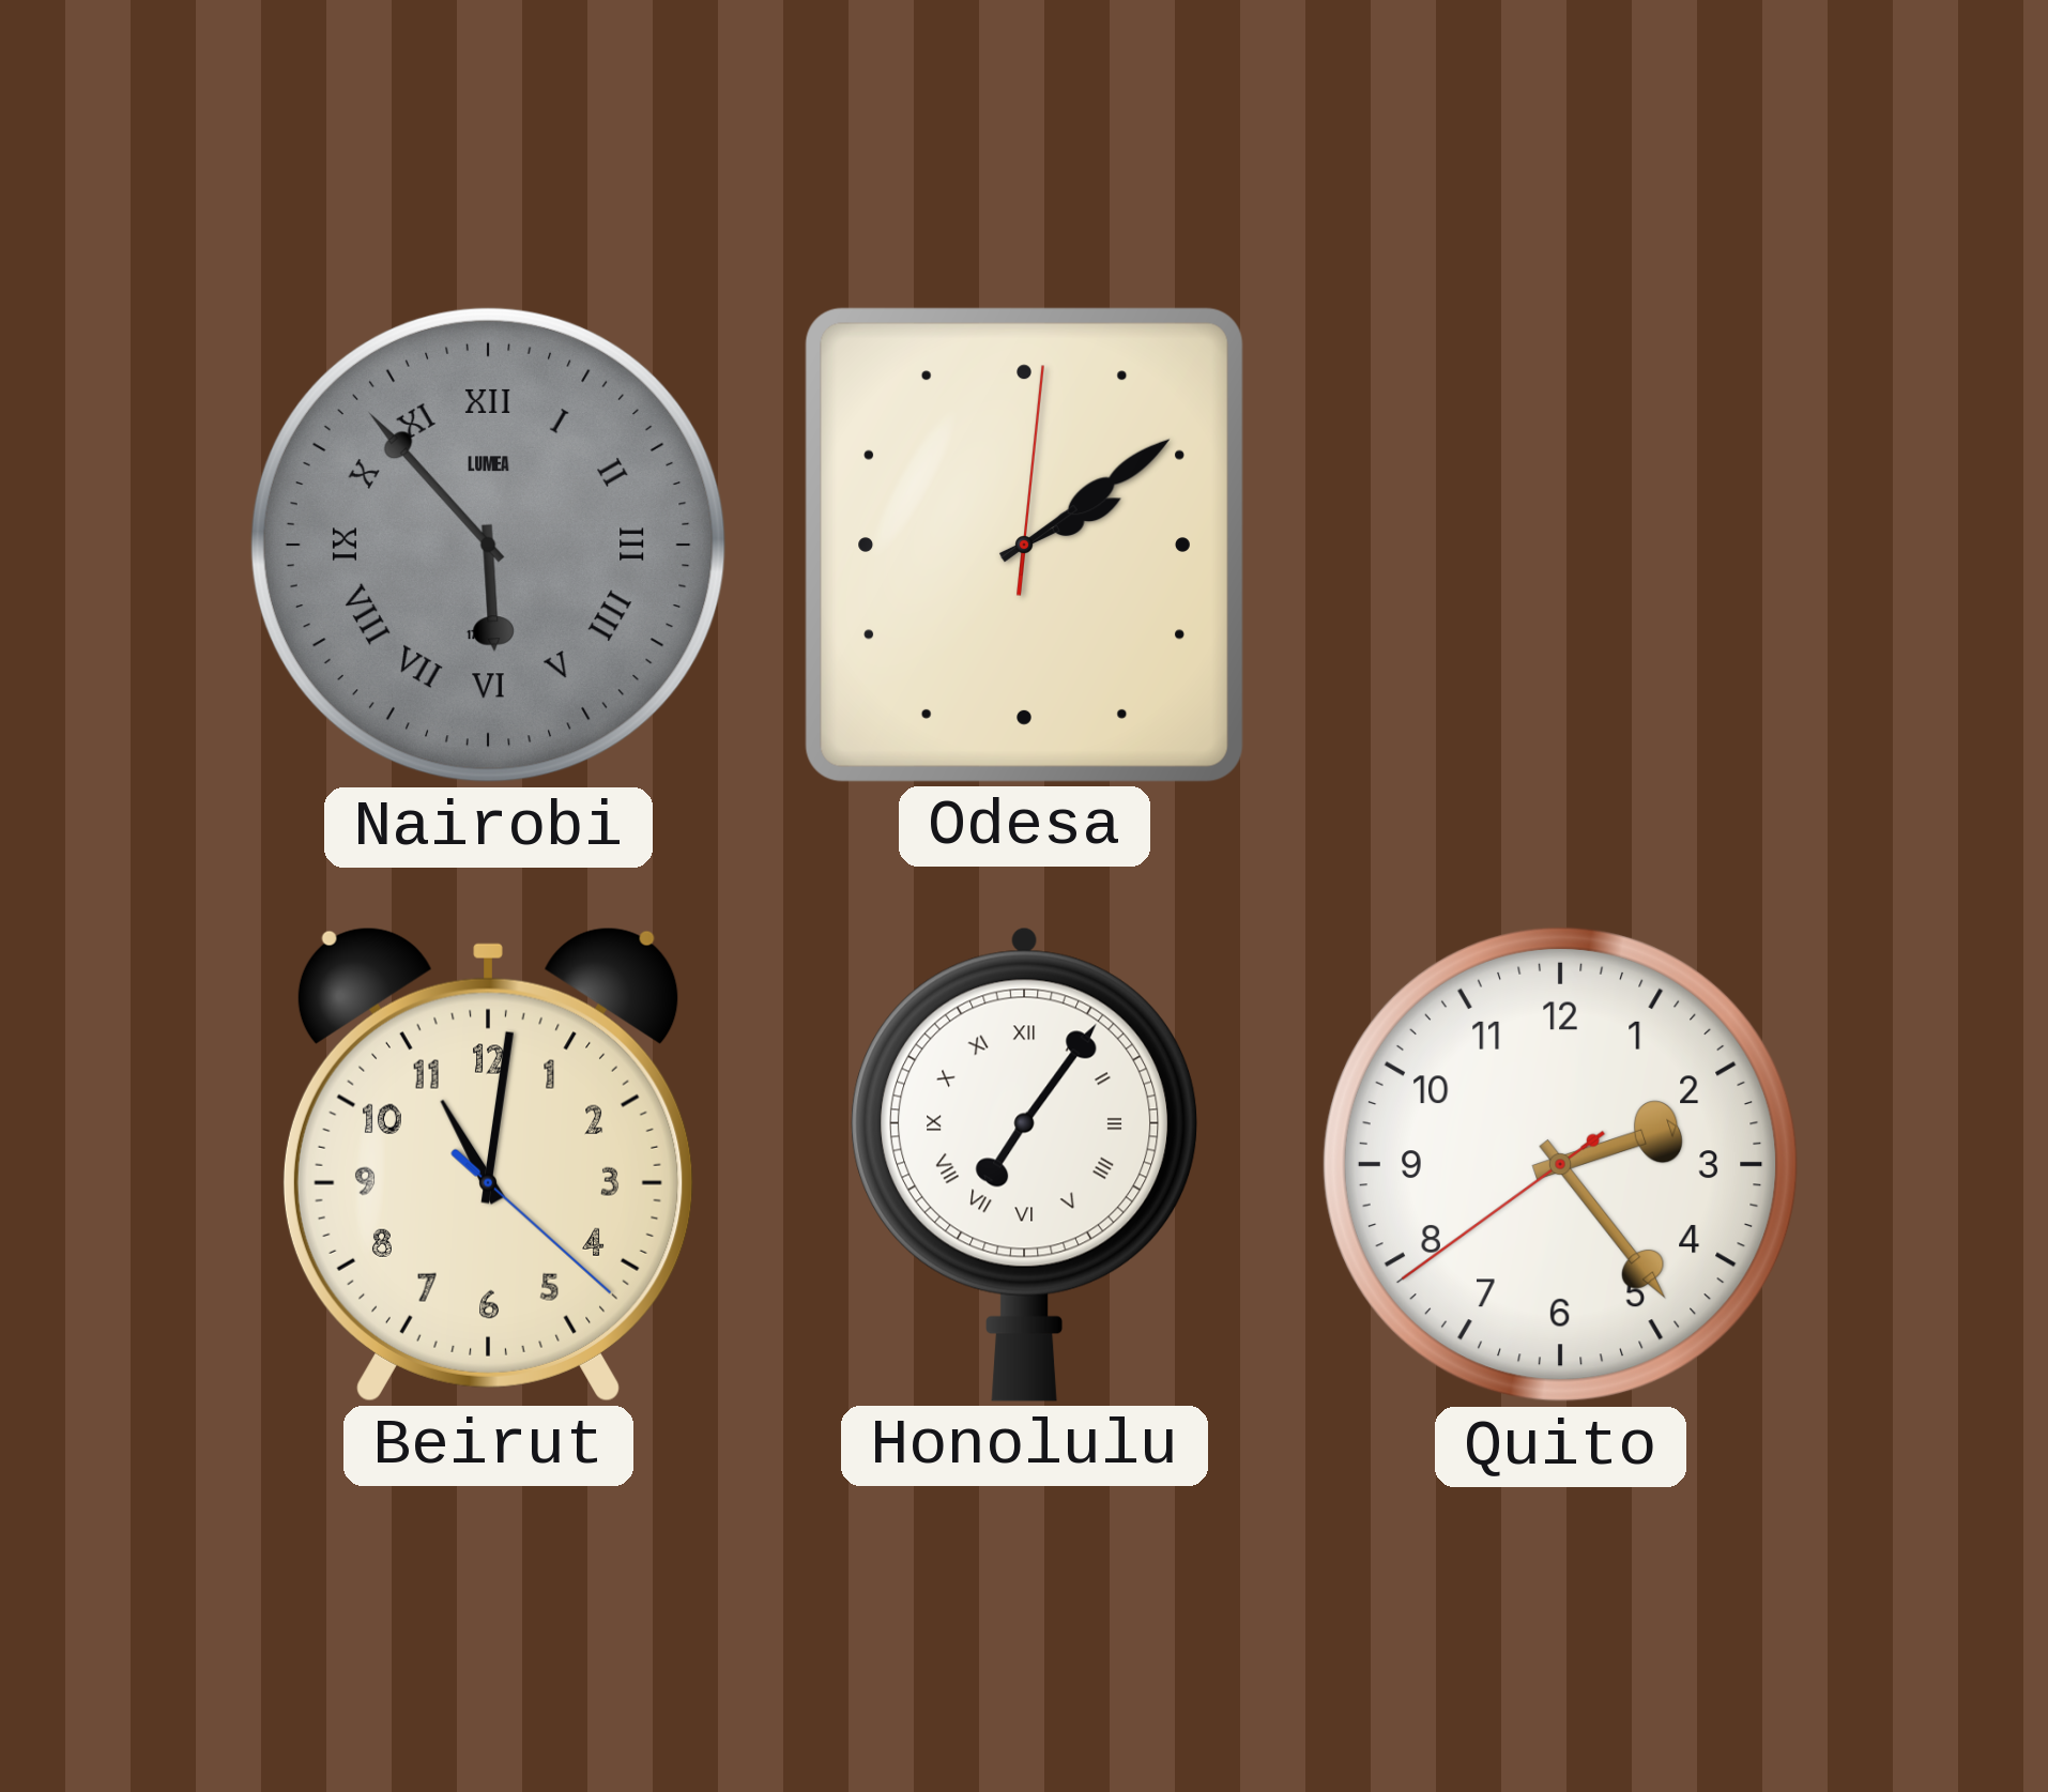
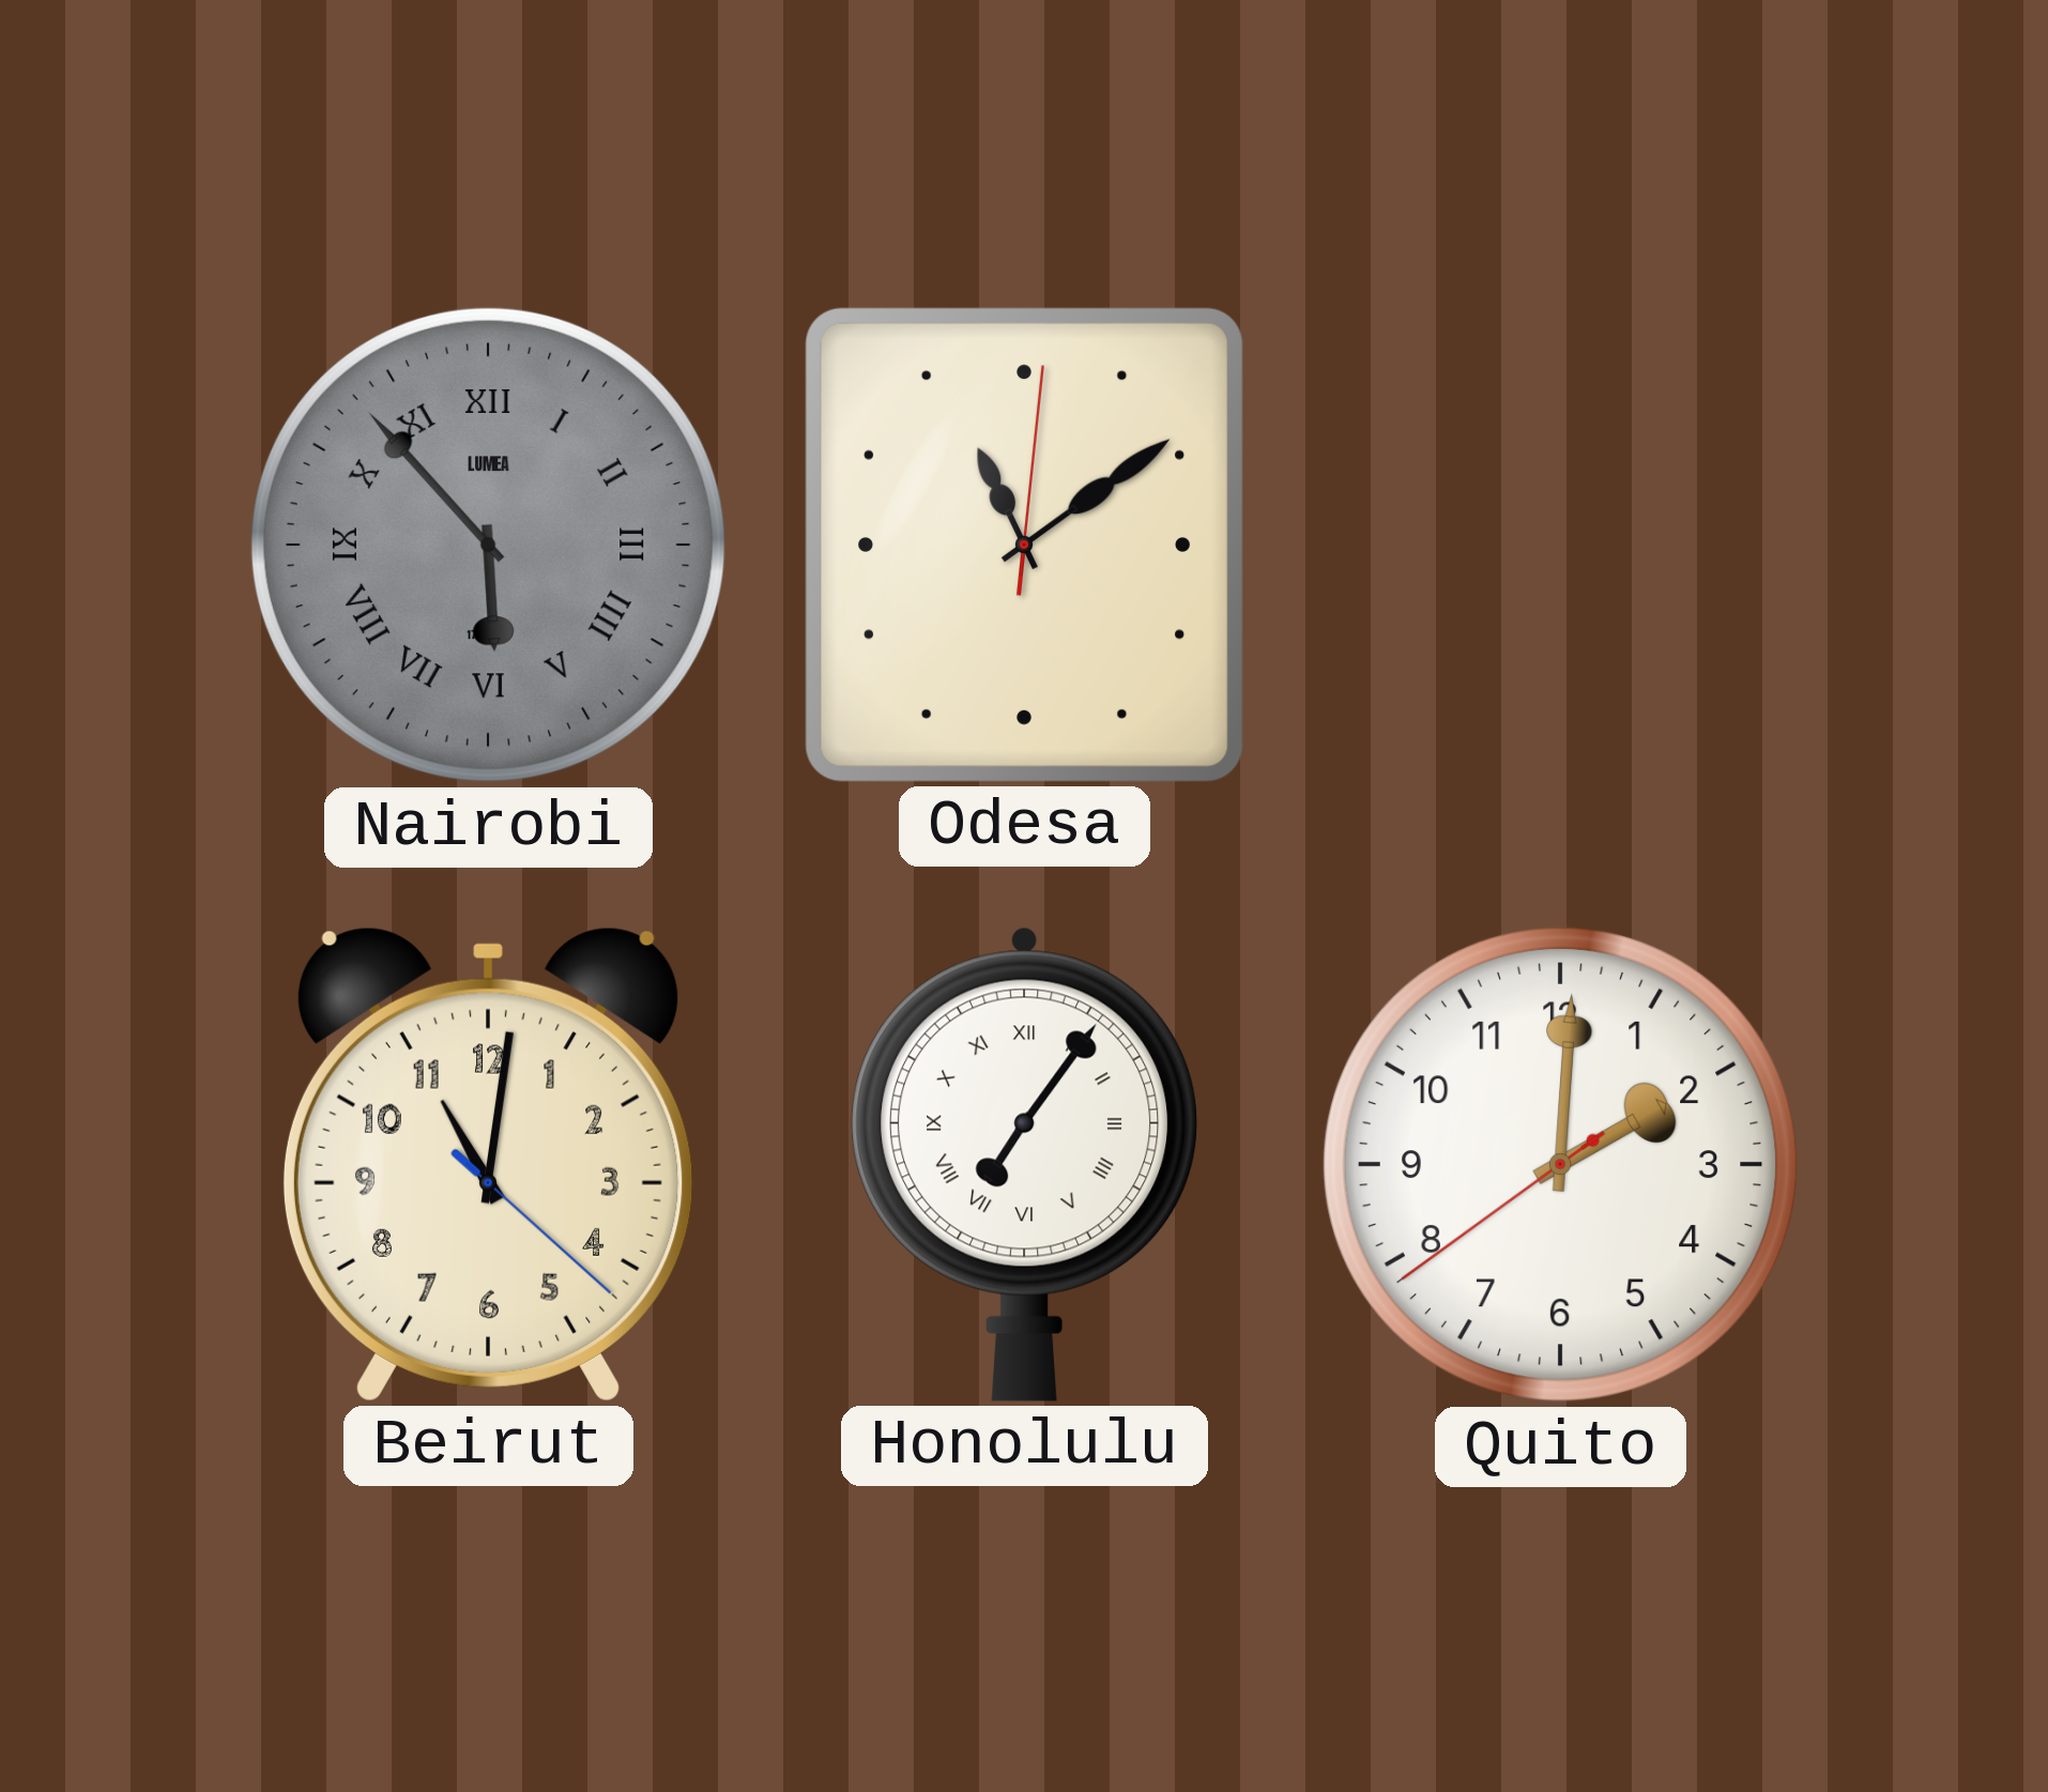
Odesa: 2:09 -> 11:09
Quito: 2:23 -> 2:00
